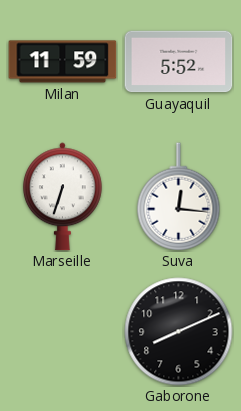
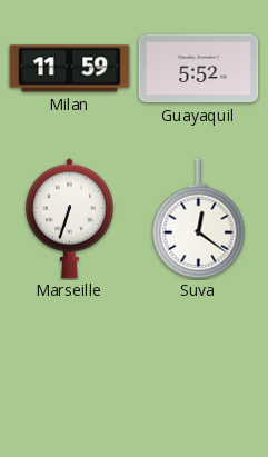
Suva: 12:16 -> 12:21
Gaborone: 8:11 -> none
